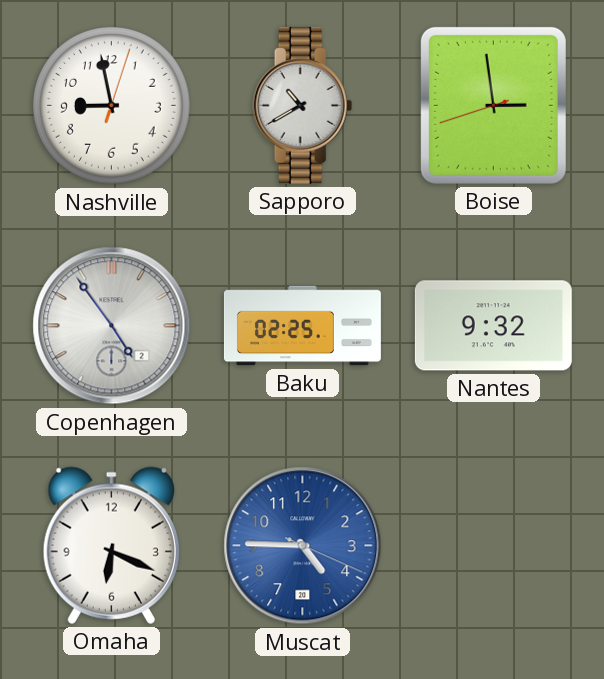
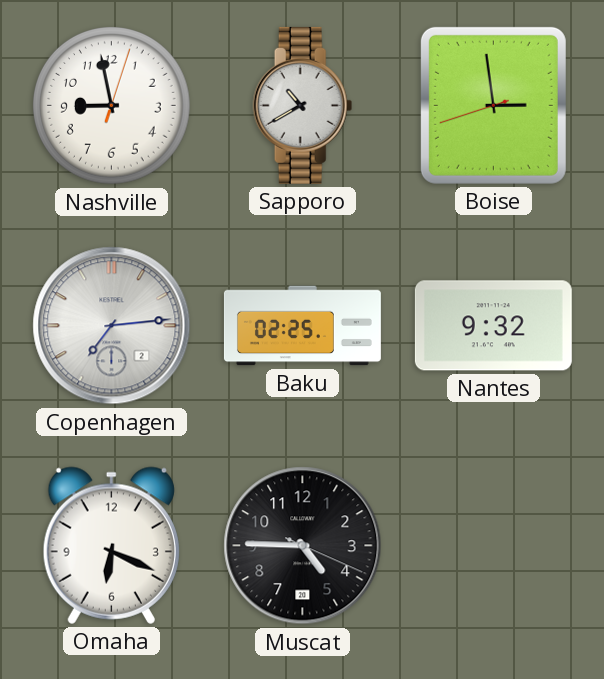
Copenhagen: 4:54 -> 7:14
Muscat dial: blue -> black
